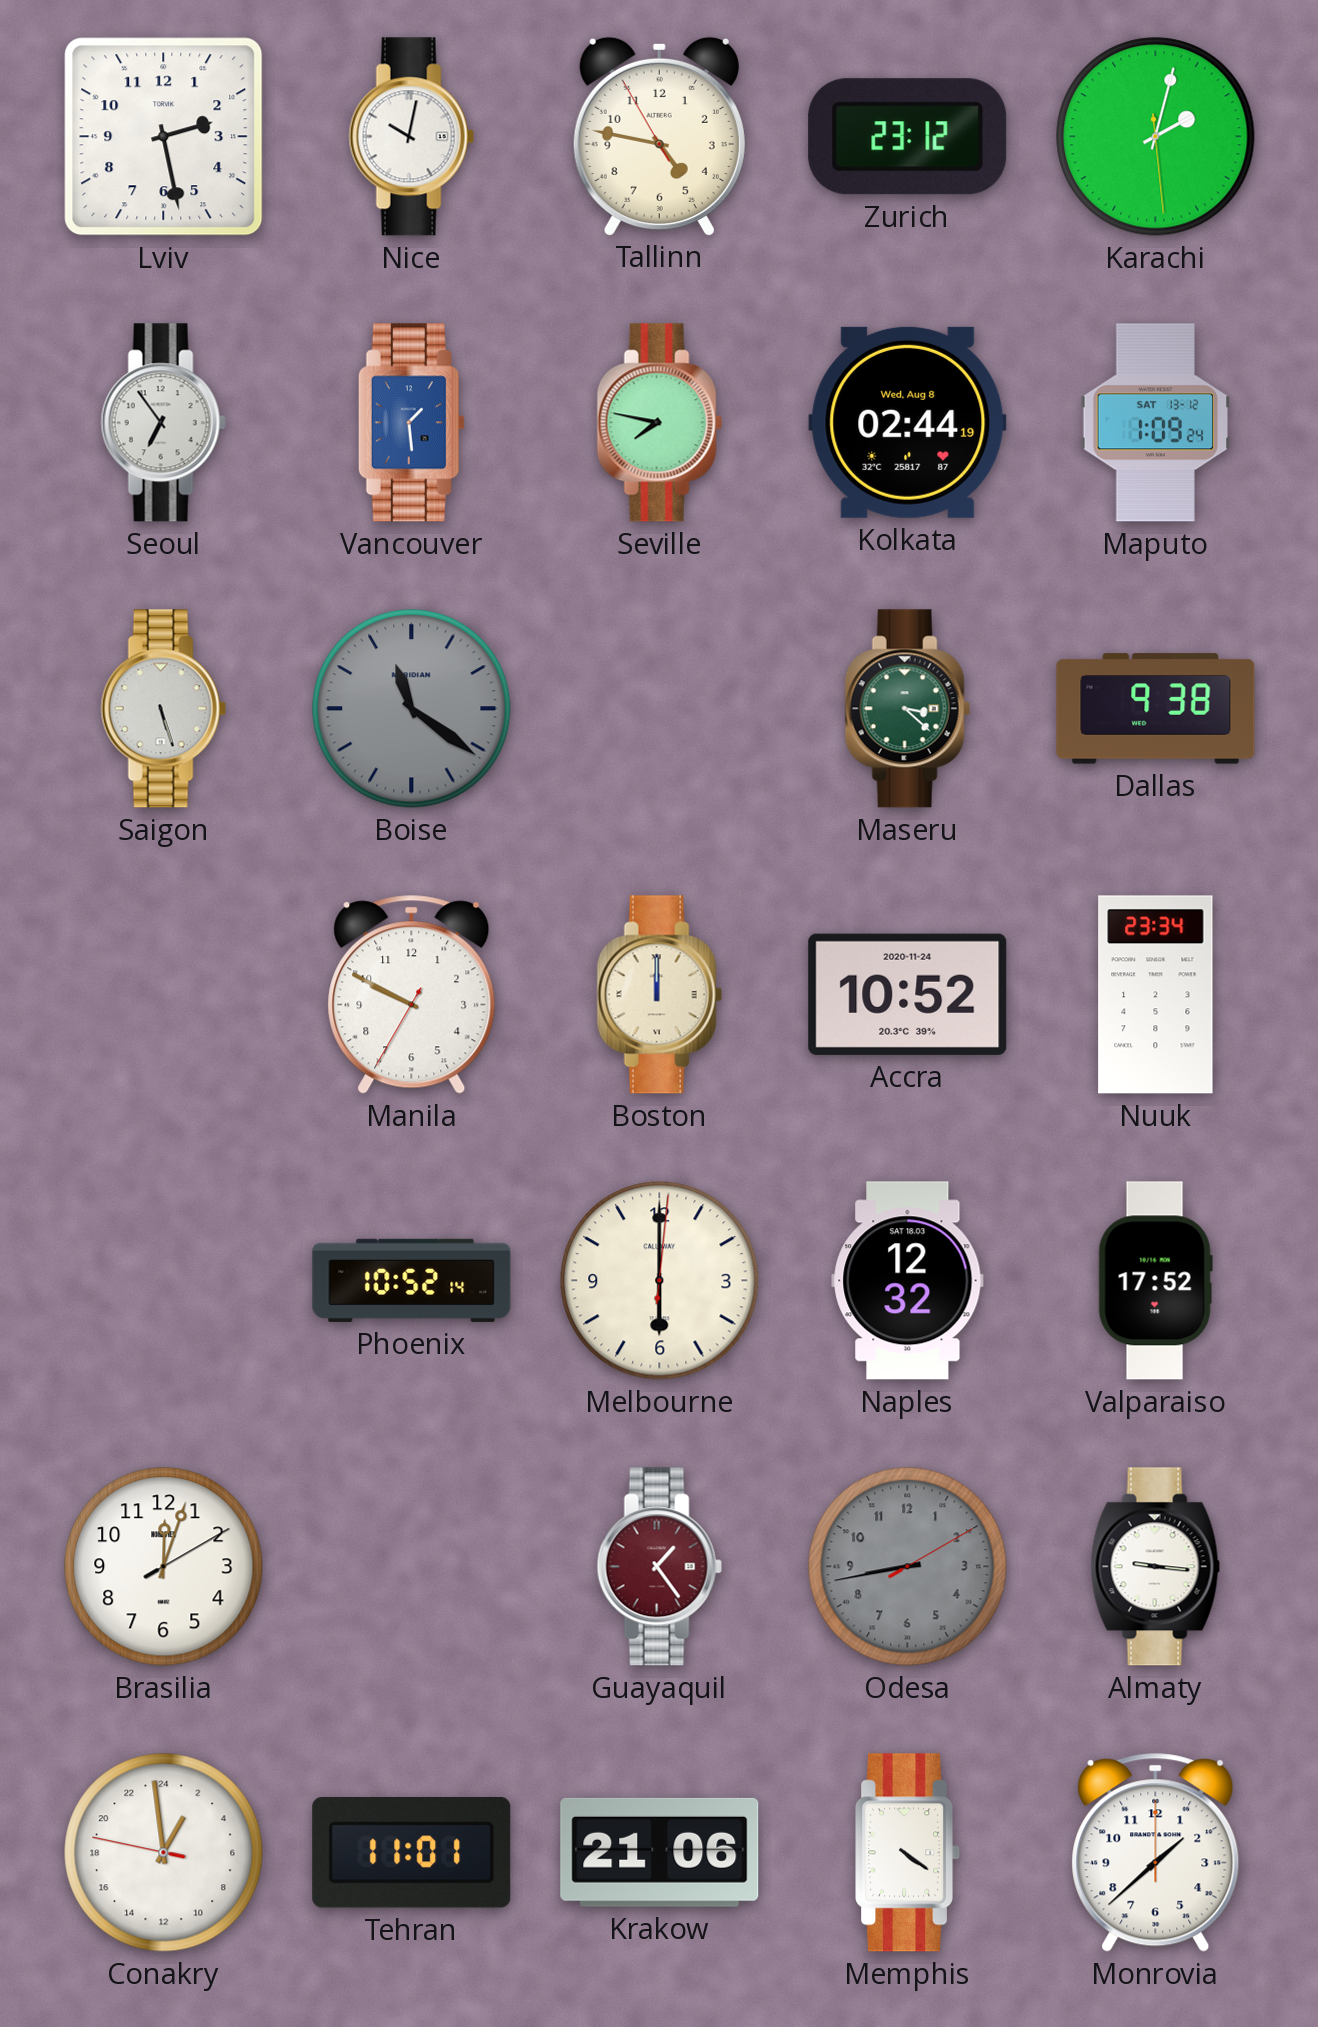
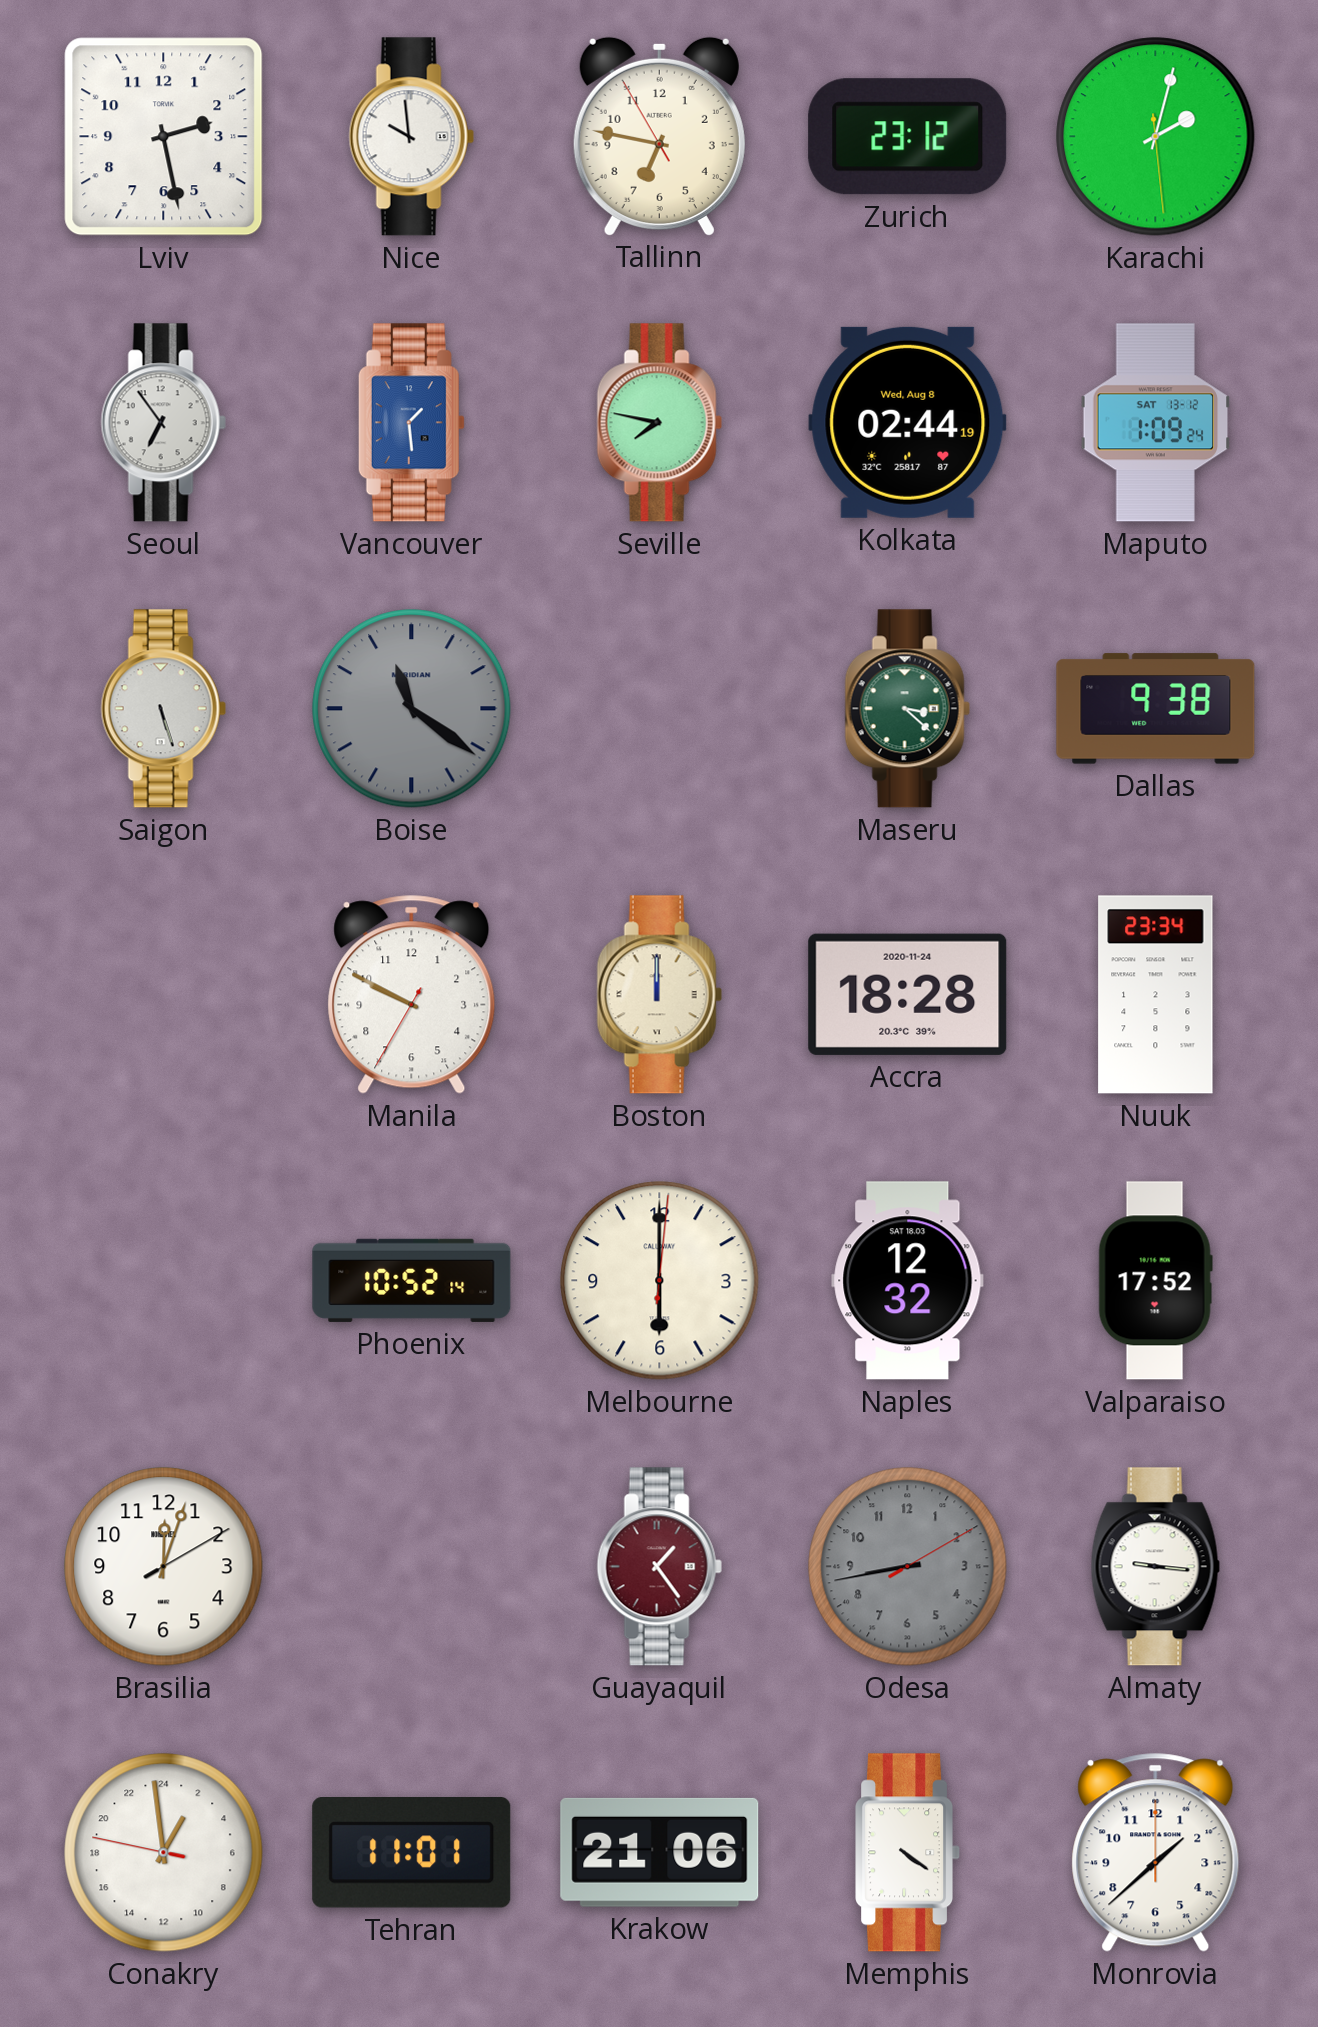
Nice: 10:02 -> 9:59
Tallinn: 4:46 -> 6:46
Accra: 10:52 -> 18:28
